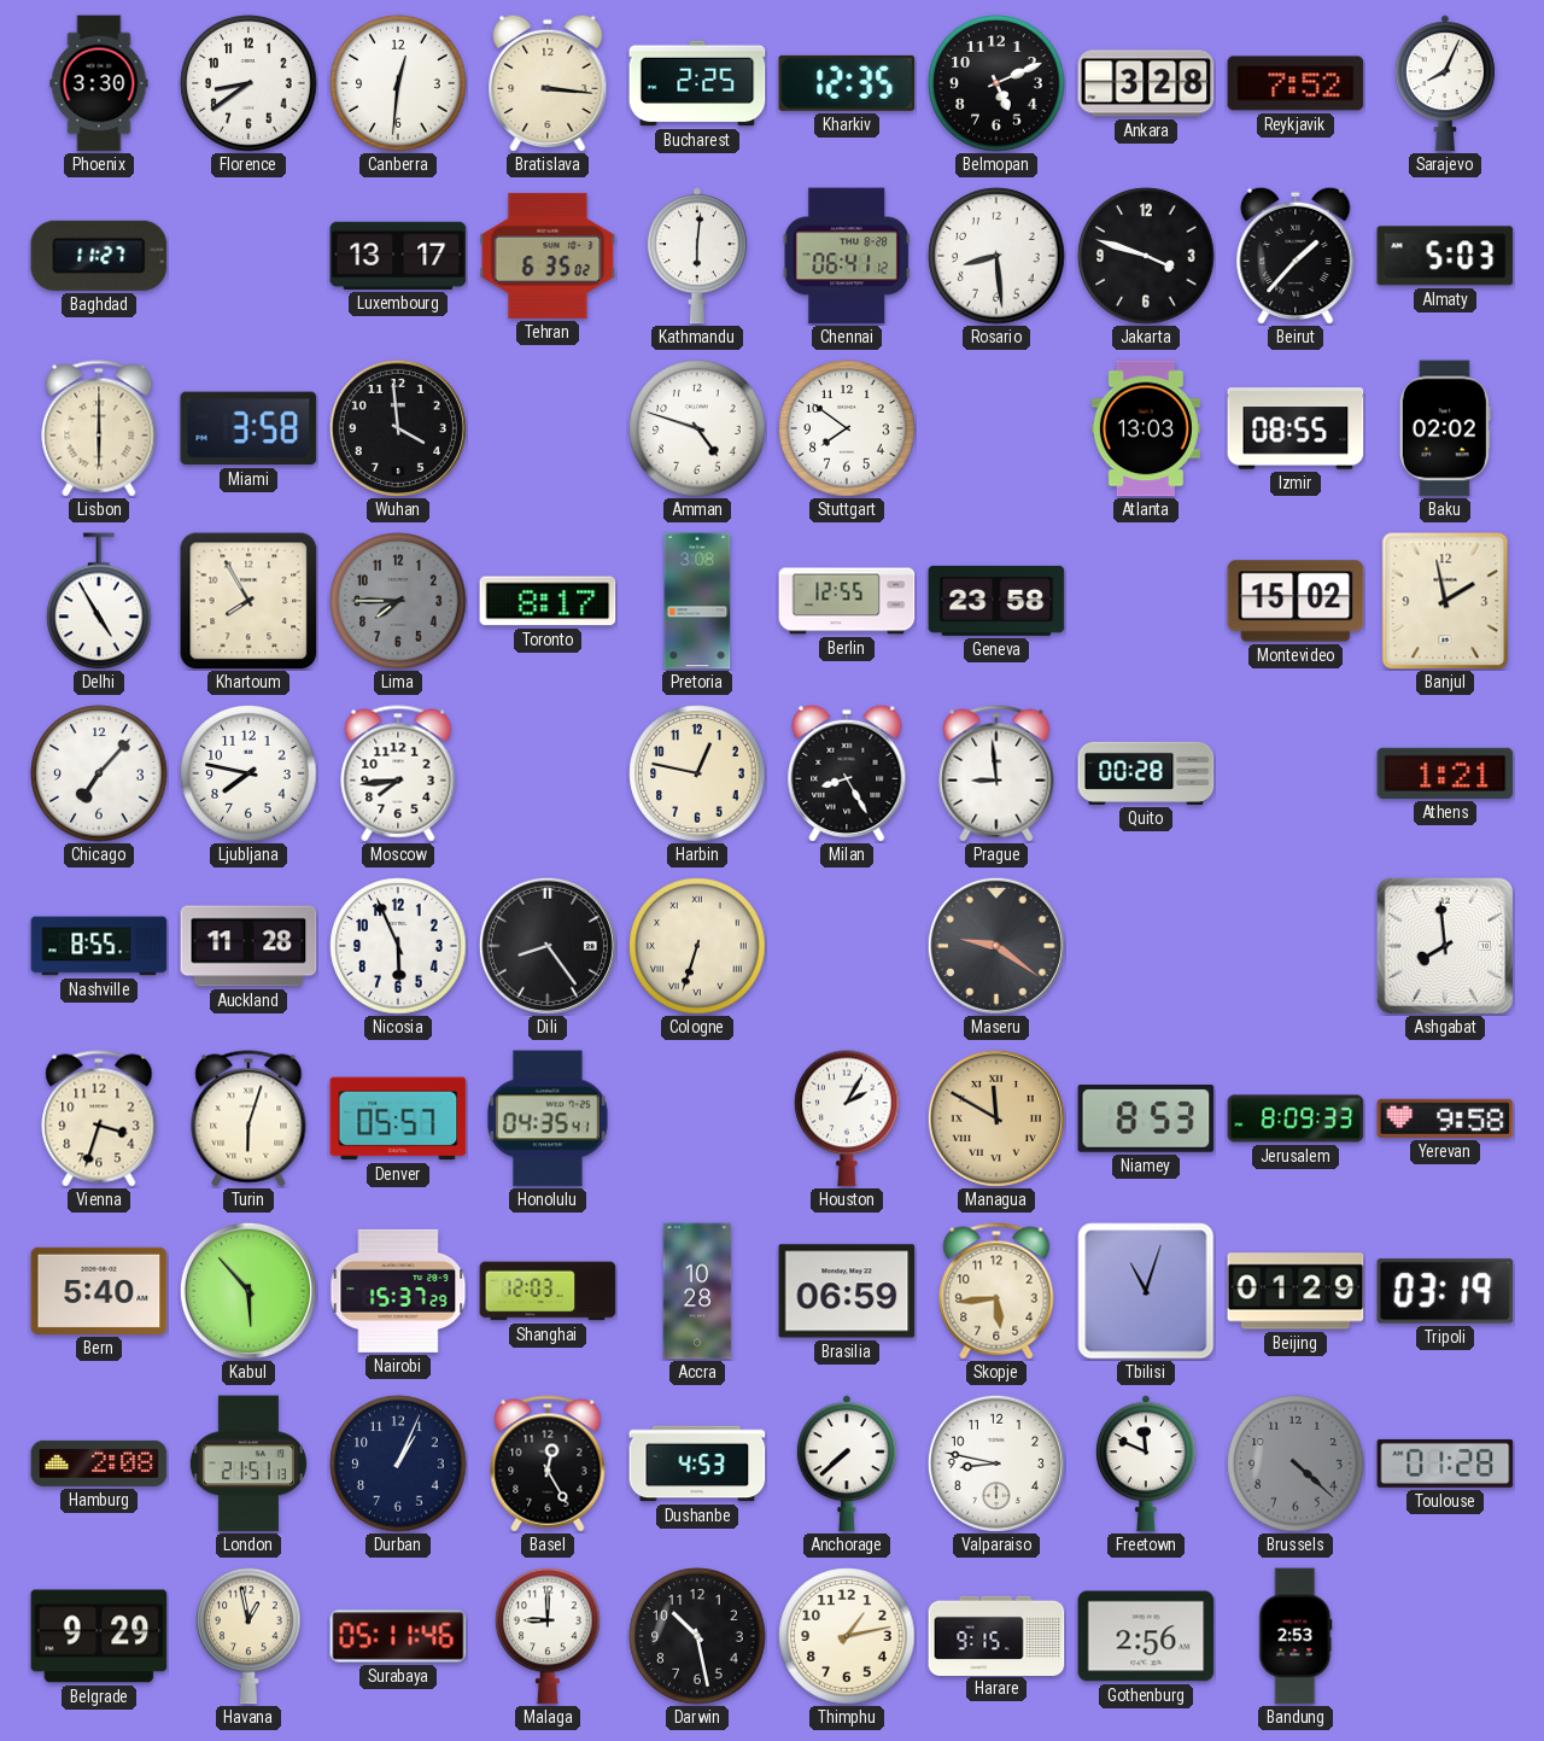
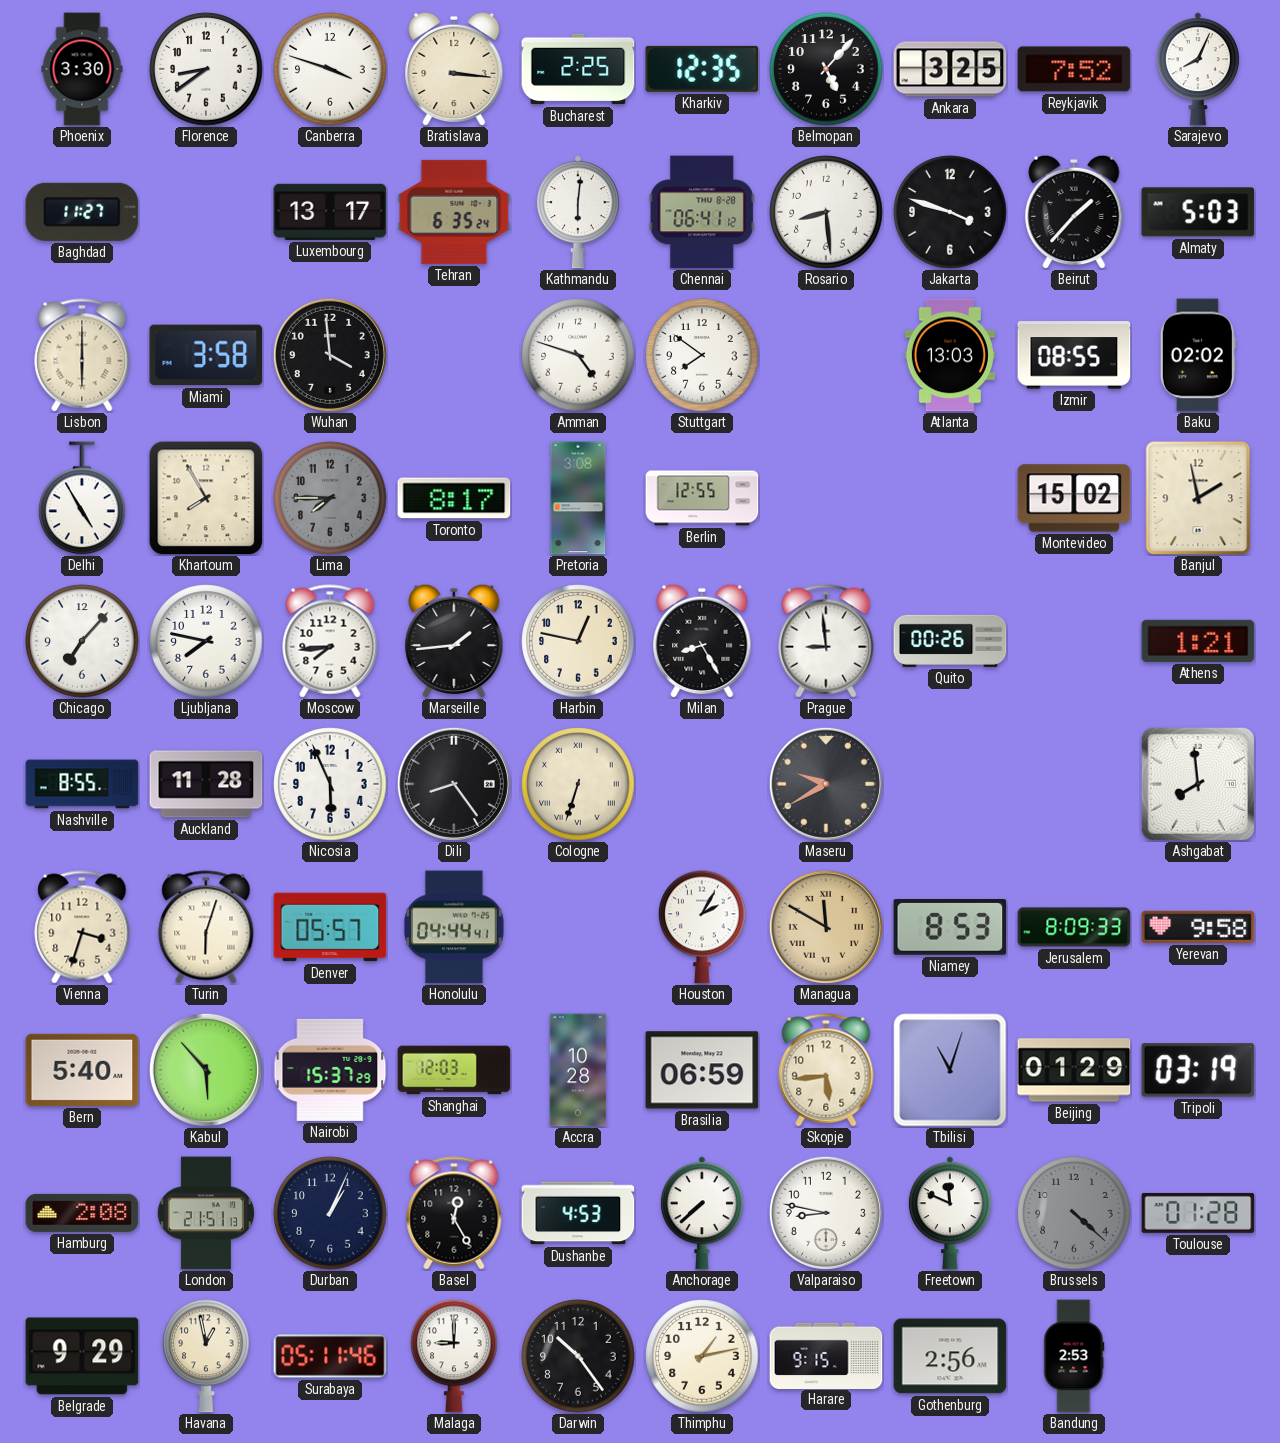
Canberra: 12:31 -> 3:48
Belmopan: 5:11 -> 5:07
Ankara: 3:28 -> 3:25
Tehran: 6:35:02 -> 6:35:24
Geneva: 23:58 -> none
Marseille: none -> 1:44
Quito: 00:28 -> 00:26
Maseru: 9:21 -> 9:40
Honolulu: 04:35 -> 04:44
Darwin: 10:28 -> 10:24
